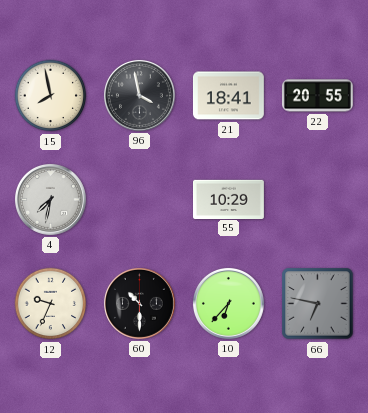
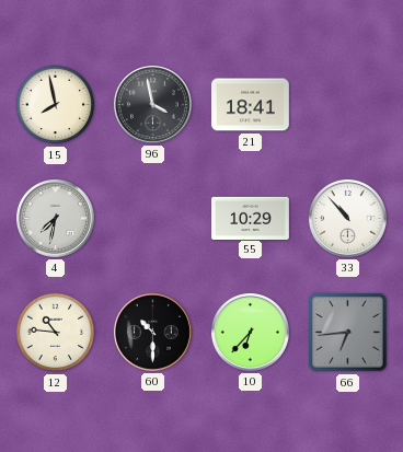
22: 20:55 -> none
33: none -> 10:53
12: 9:34 -> 10:46
66: 6:47 -> 6:44
